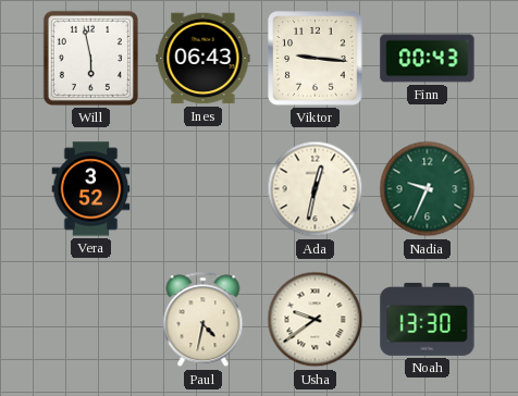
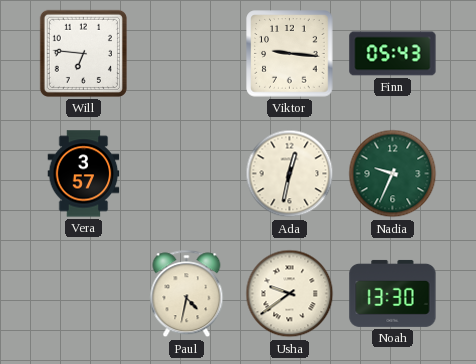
Will: 5:58 -> 6:46
Ines: 06:43 -> none
Finn: 00:43 -> 05:43
Vera: 3:52 -> 3:57
